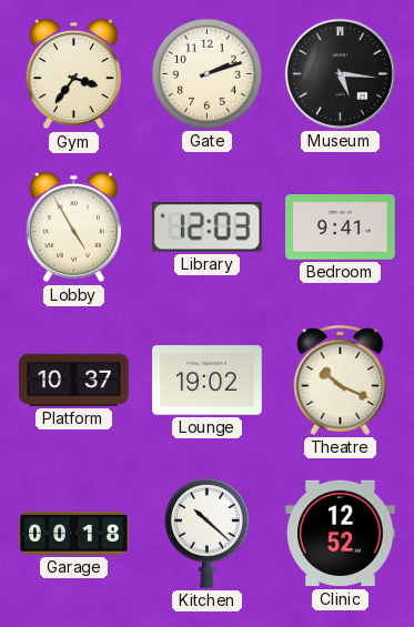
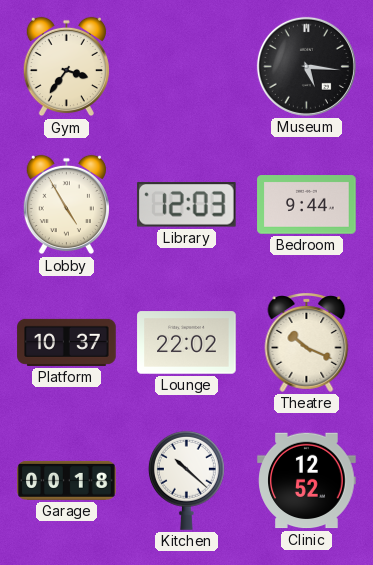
Gate: 2:12 -> none
Bedroom: 9:41 -> 9:44
Lounge: 19:02 -> 22:02
